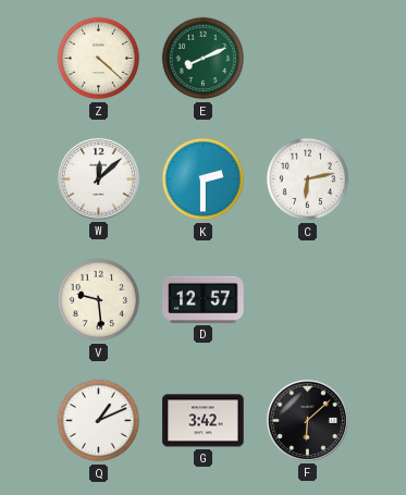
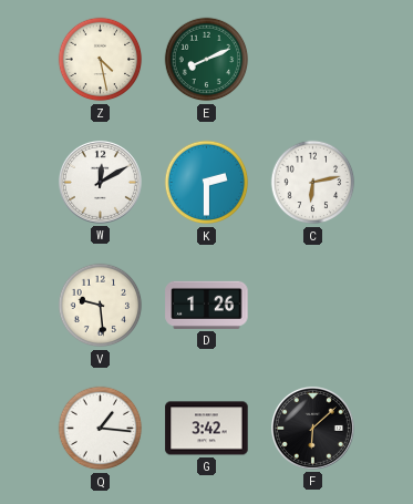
Z: 4:22 -> 4:28
W: 12:08 -> 12:10
D: 12:57 -> 1:26
Q: 1:11 -> 1:16
